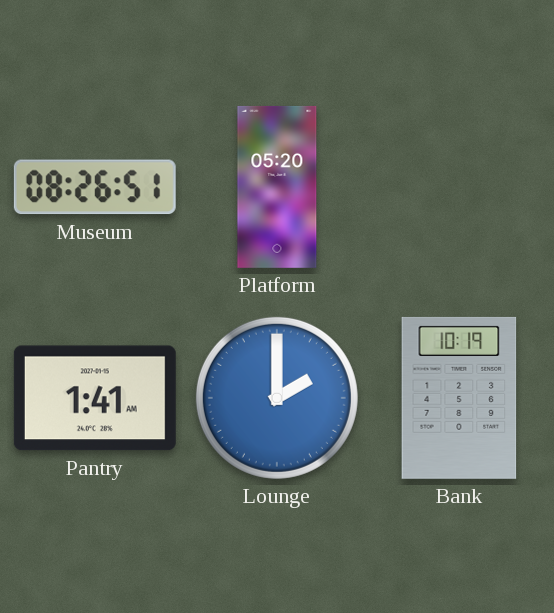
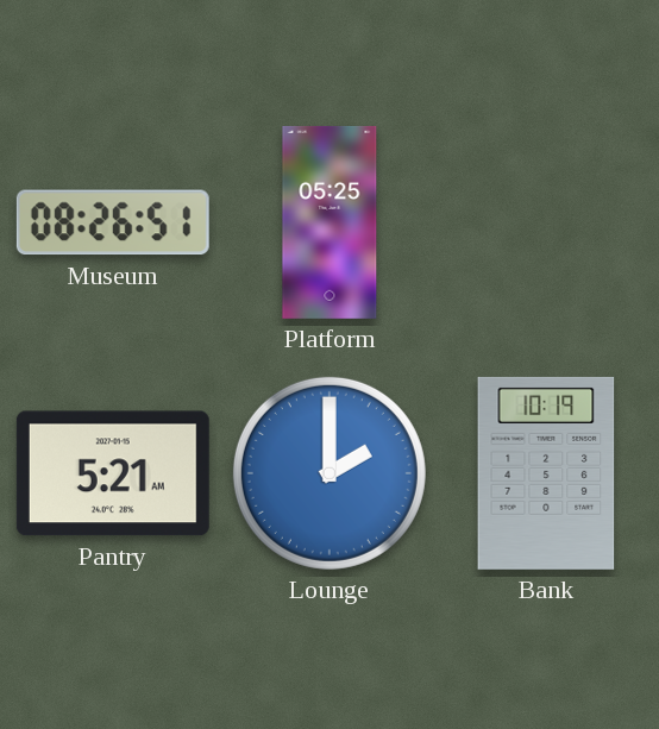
Platform: 05:20 -> 05:25
Pantry: 1:41 -> 5:21
